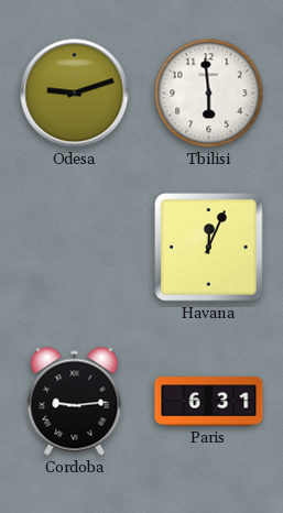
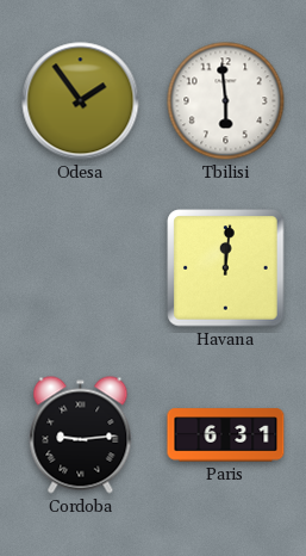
Odesa: 9:12 -> 1:54
Havana: 12:04 -> 12:01
